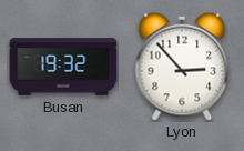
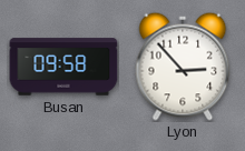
Busan: 19:32 -> 09:58
